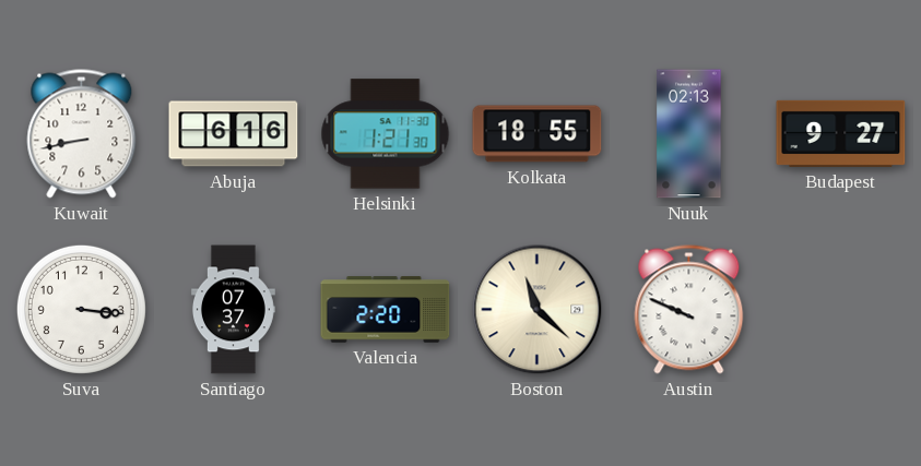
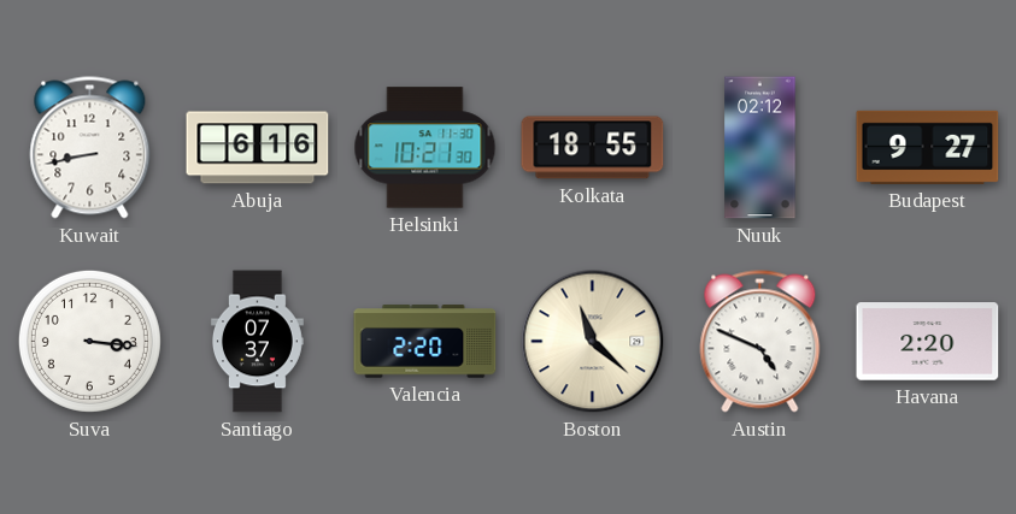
Helsinki: 1:21 -> 10:21
Nuuk: 02:13 -> 02:12
Austin: 9:49 -> 4:49
Havana: none -> 2:20
